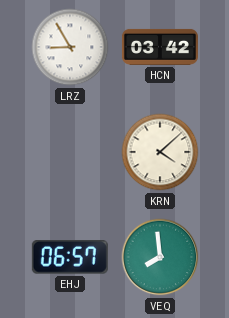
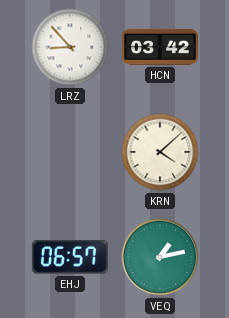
LRZ: 8:55 -> 8:53
VEQ: 7:59 -> 1:13
